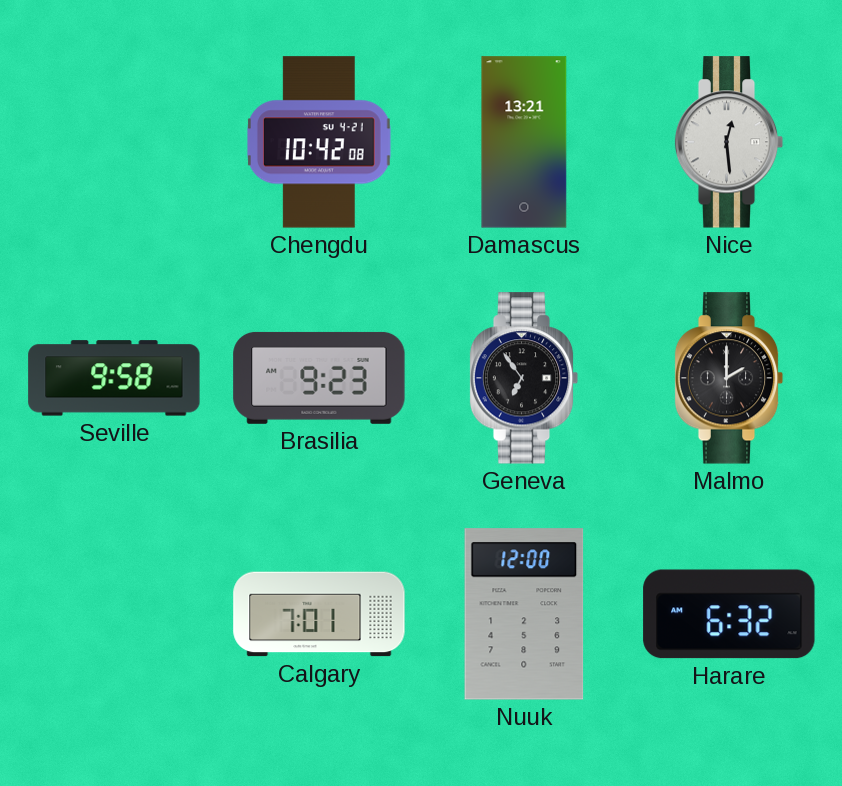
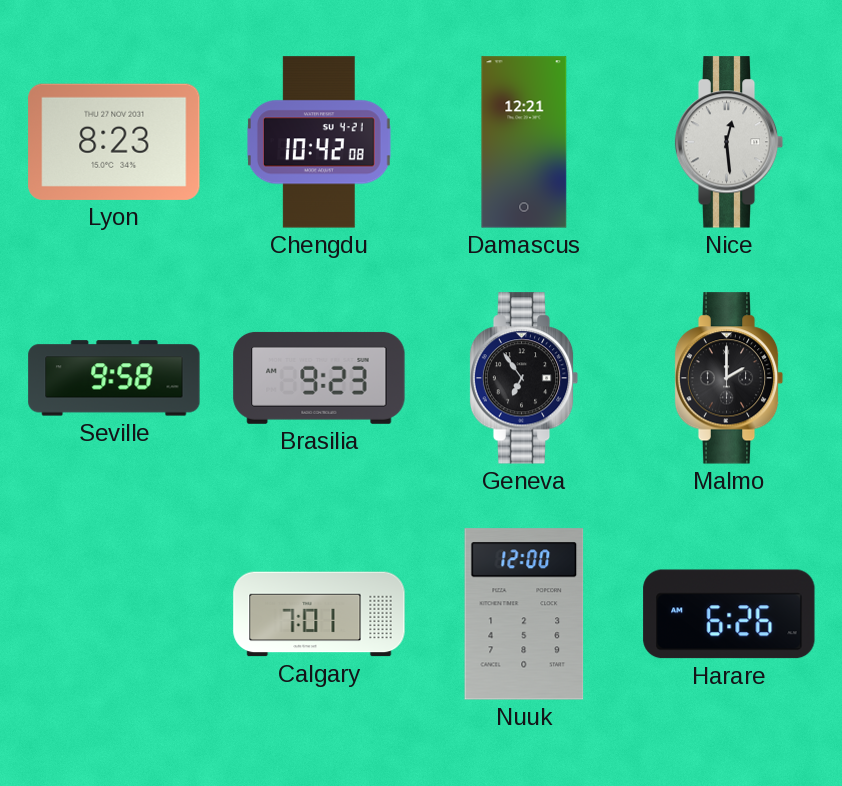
Lyon: none -> 8:23
Damascus: 13:21 -> 12:21
Harare: 6:32 -> 6:26
